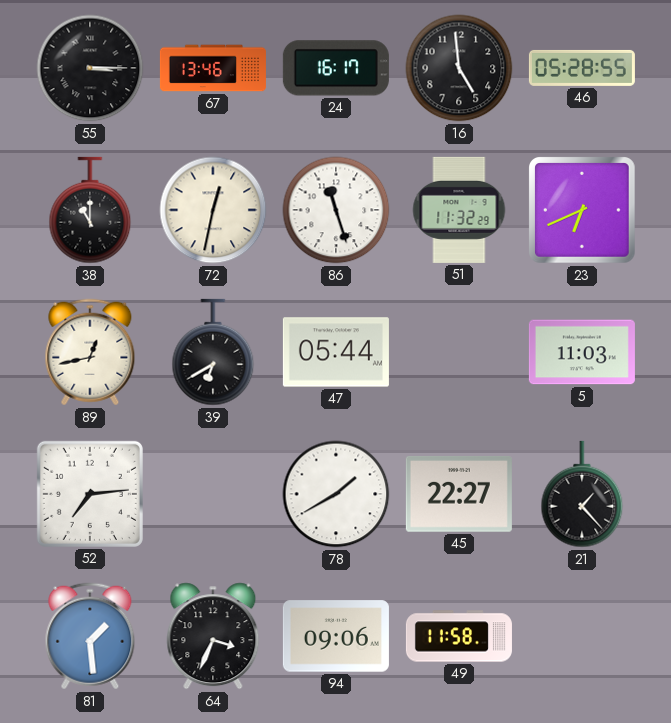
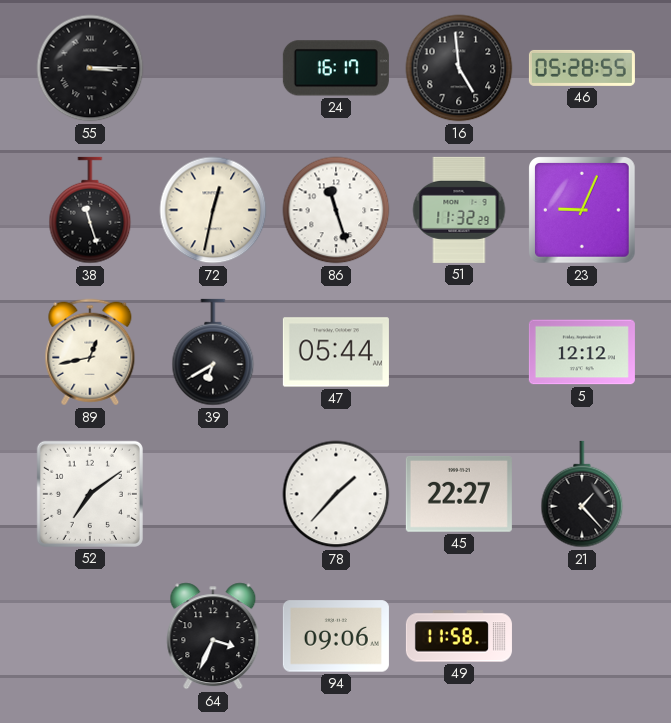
67: 13:46 -> none
38: 11:00 -> 11:27
23: 6:41 -> 9:04
5: 11:03 -> 12:12
52: 7:14 -> 7:09
78: 1:40 -> 1:37
81: 1:29 -> none
